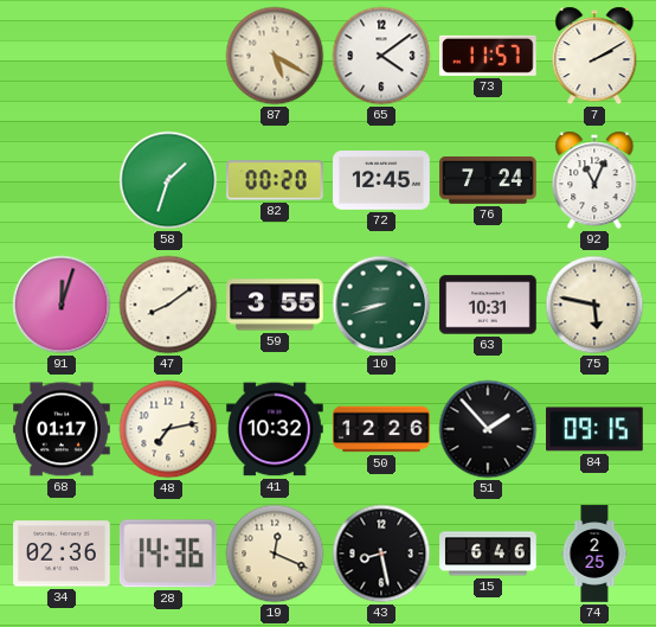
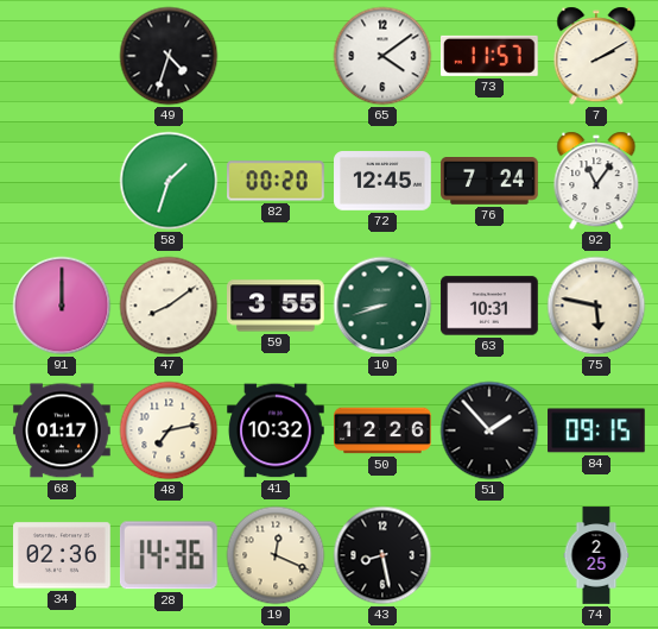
49: none -> 4:33
87: 5:20 -> none
92: 11:04 -> 11:06
91: 12:03 -> 12:00
15: 6:46 -> none
